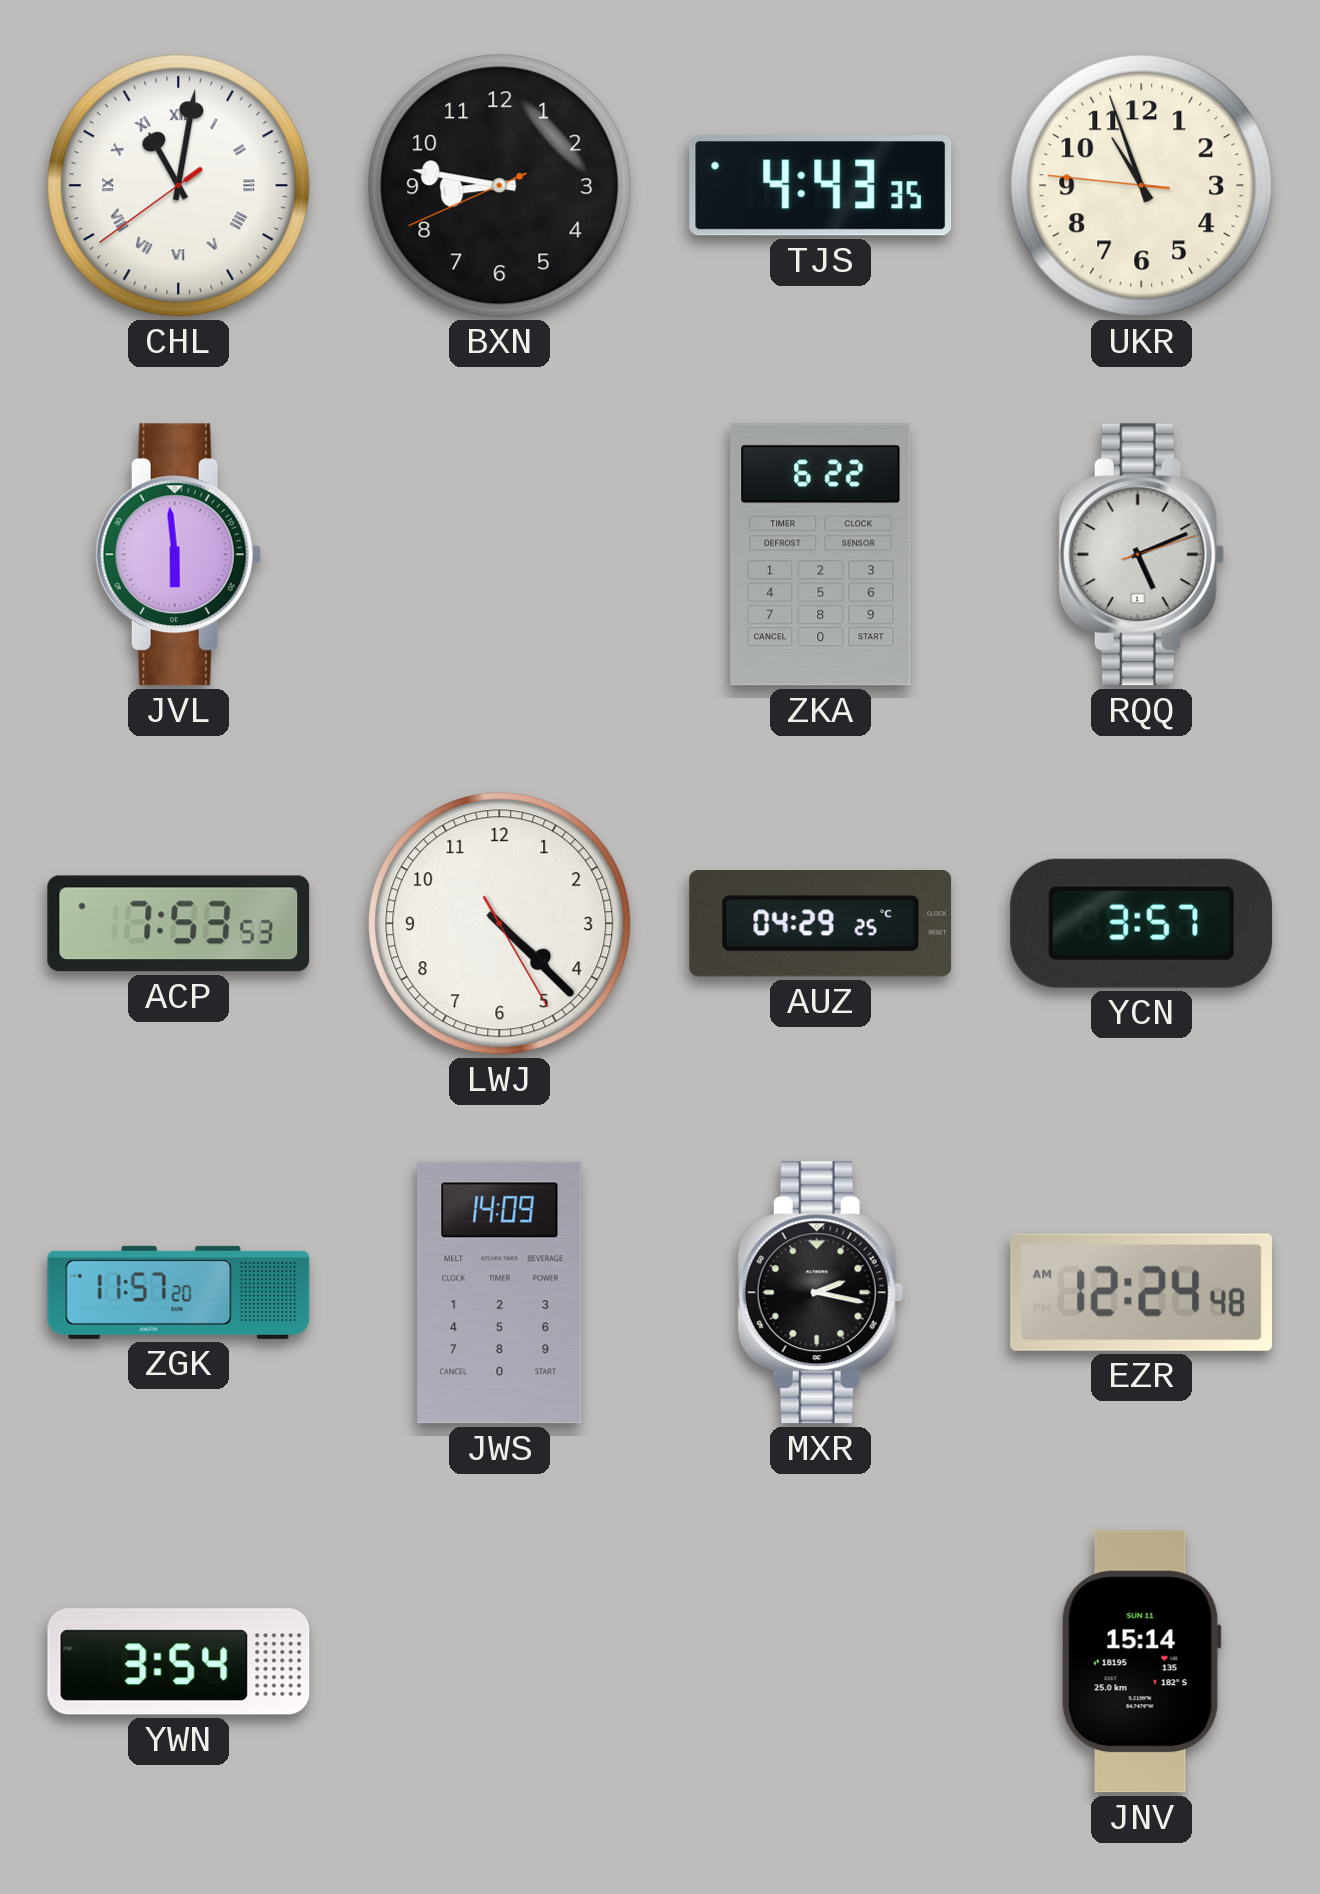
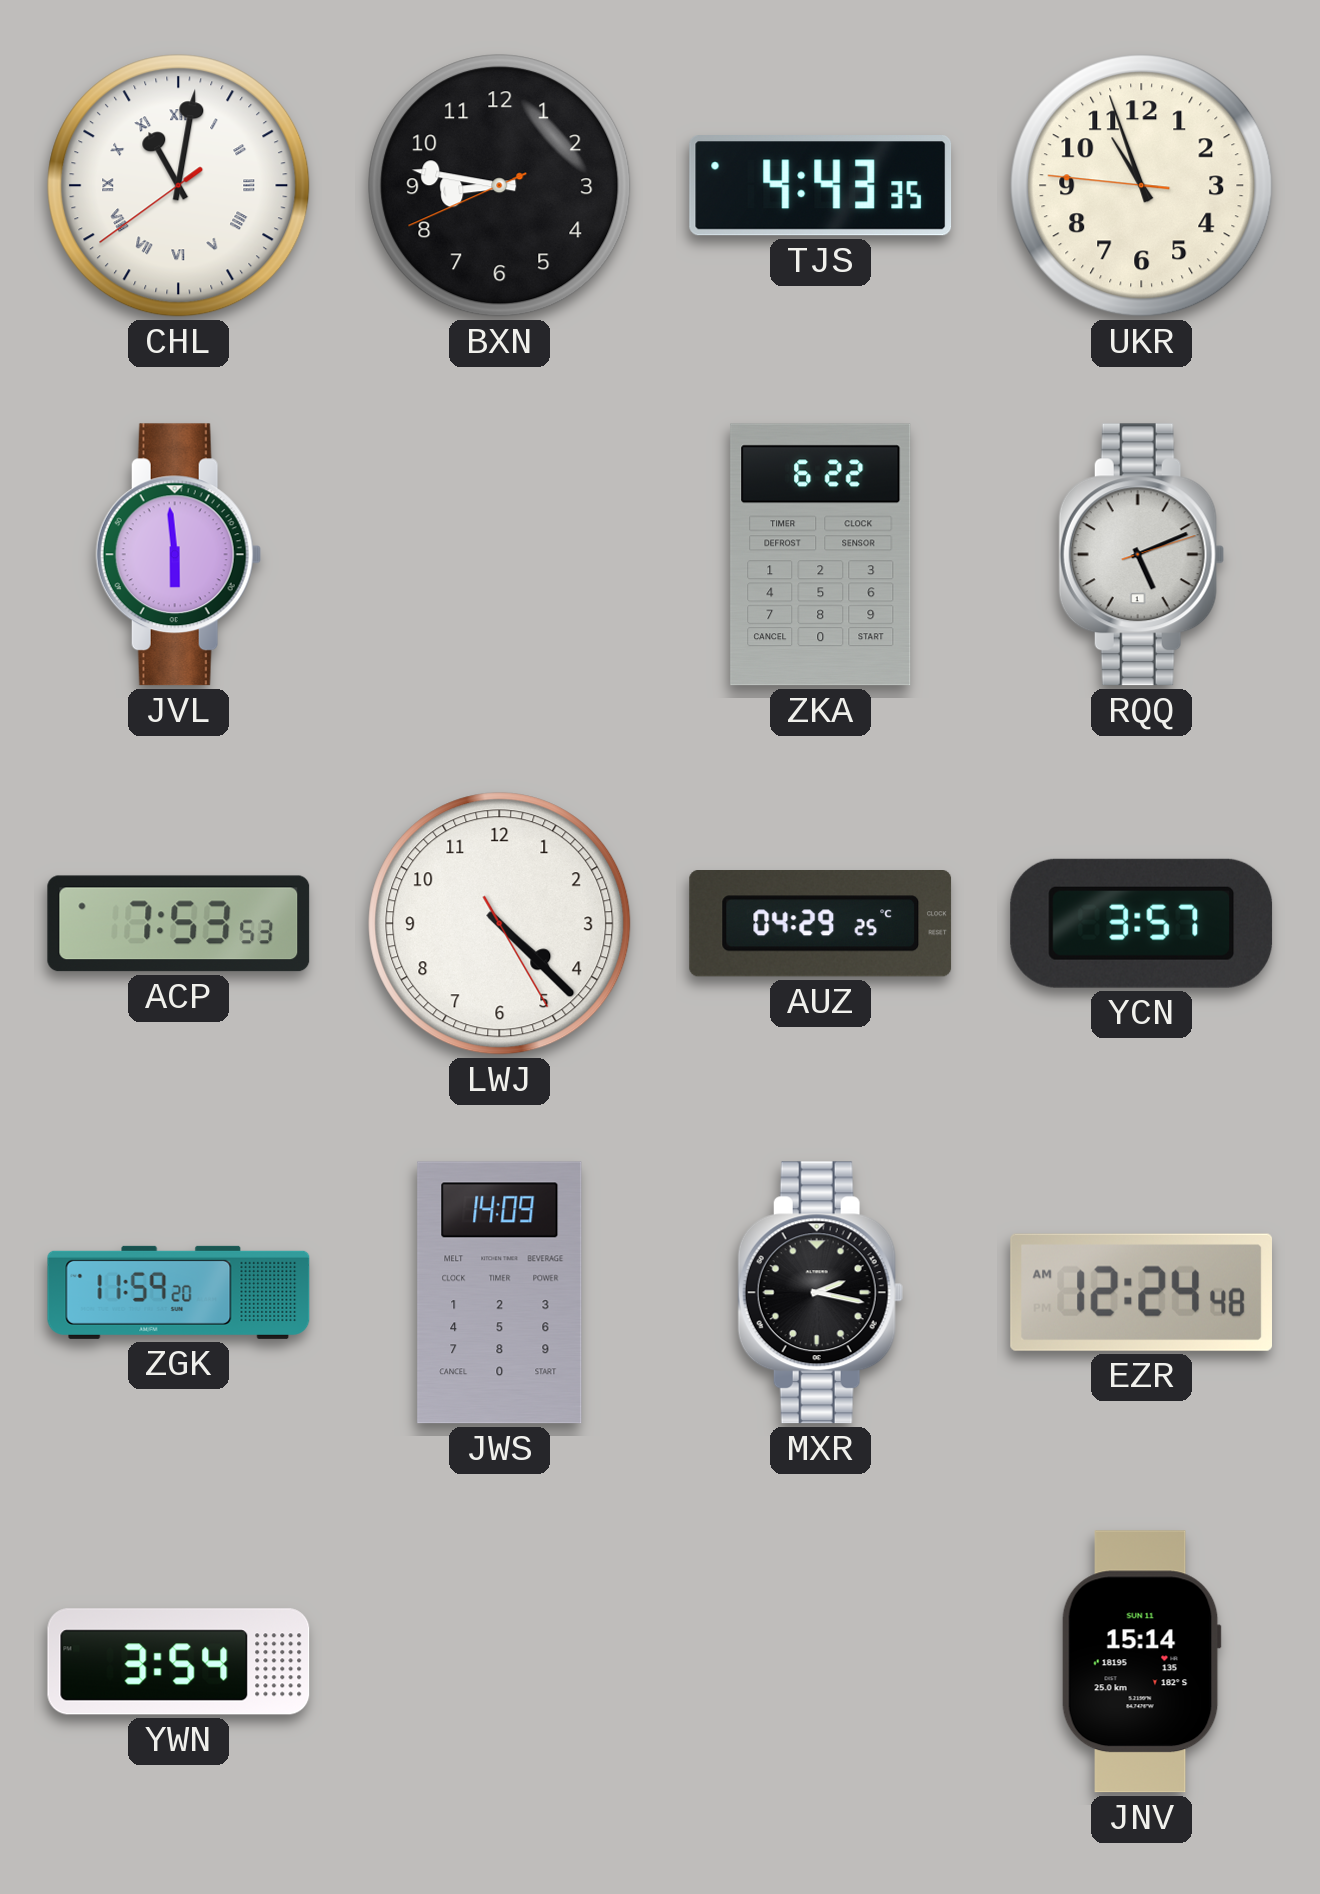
ZGK: 11:57 -> 11:59
